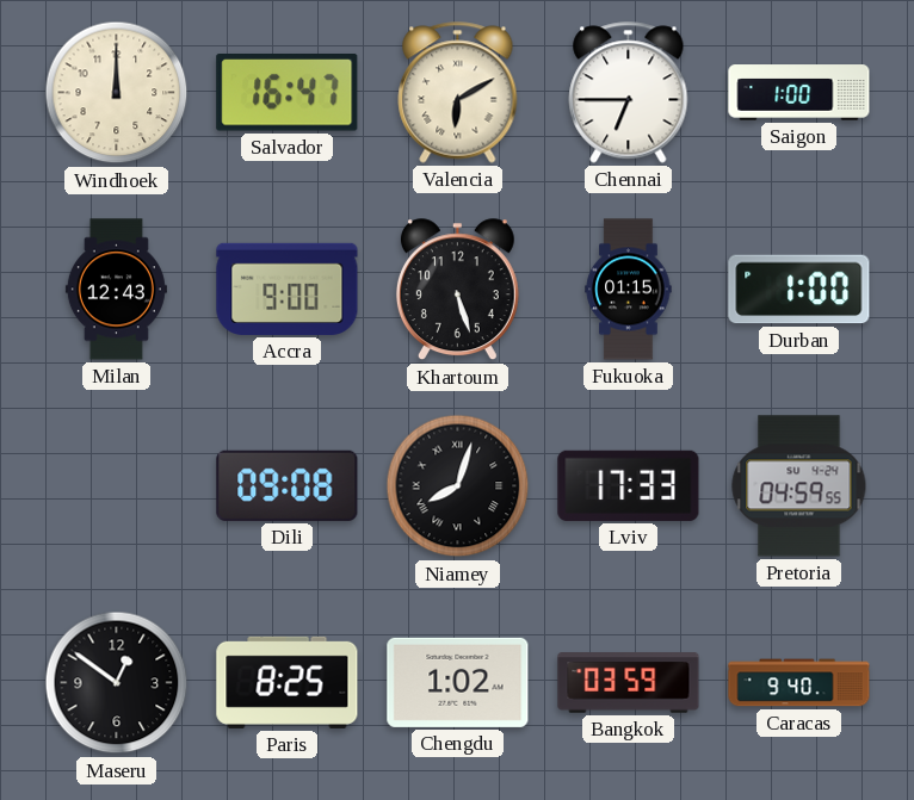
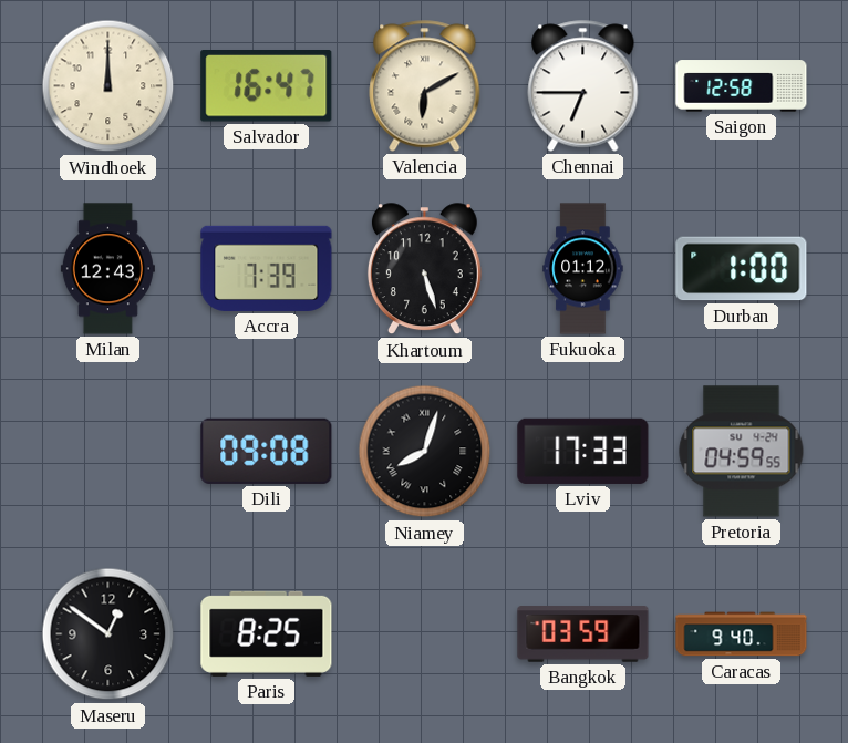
Saigon: 1:00 -> 12:58
Accra: 9:00 -> 7:39
Fukuoka: 01:15 -> 01:12
Chengdu: 1:02 -> none
